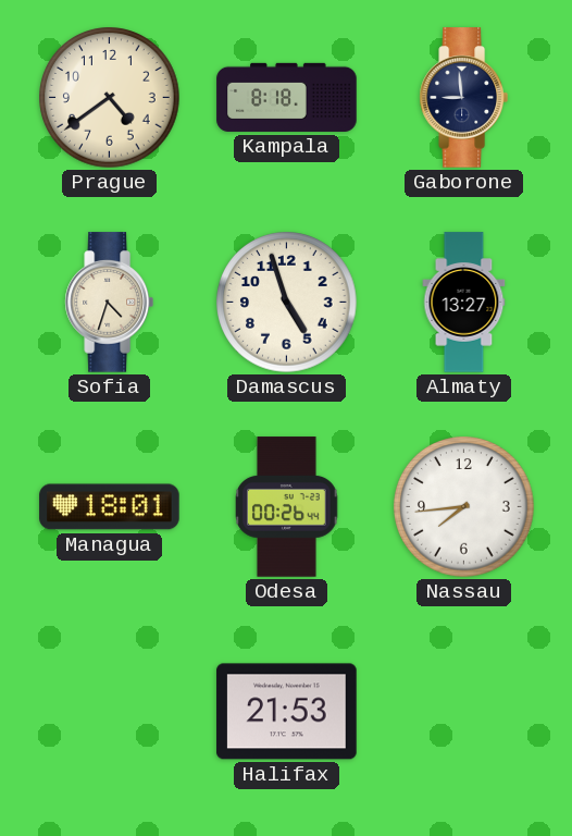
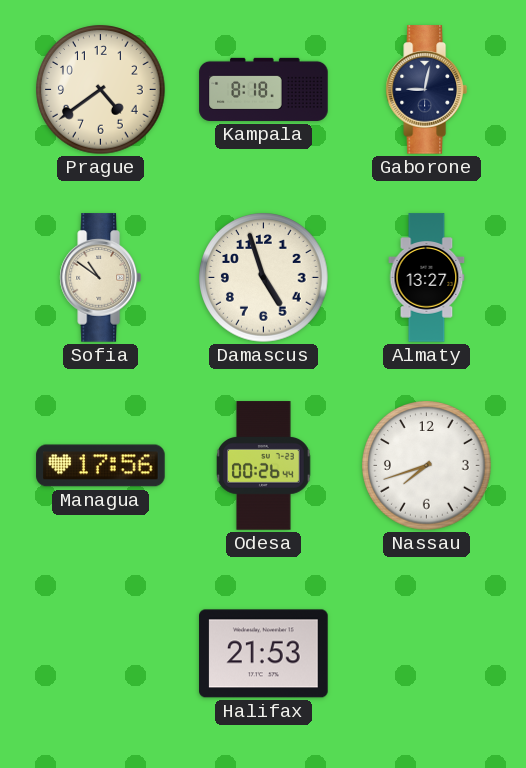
Gaborone: 8:59 -> 9:02
Sofia: 4:33 -> 10:51
Managua: 18:01 -> 17:56
Nassau: 7:44 -> 7:42
